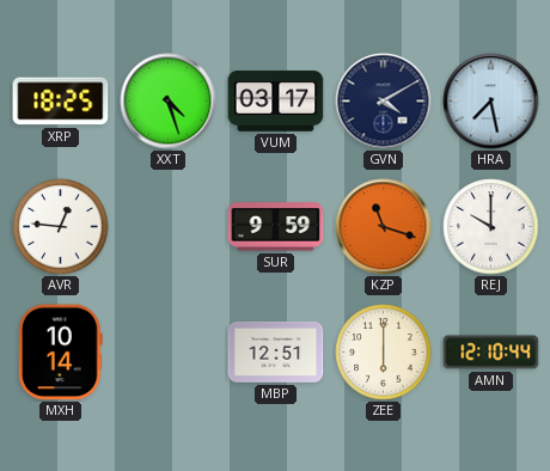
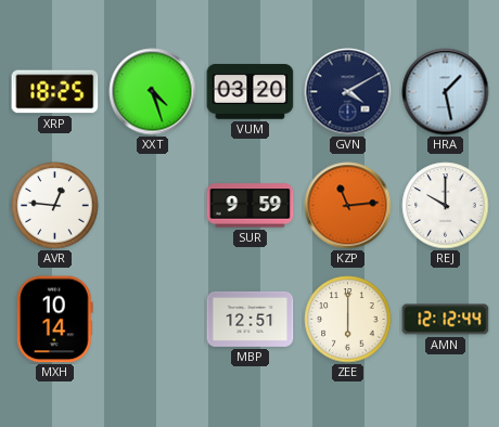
VUM: 03:17 -> 03:20
HRA: 7:28 -> 1:28
KZP: 11:18 -> 11:14
AMN: 12:10 -> 12:12
